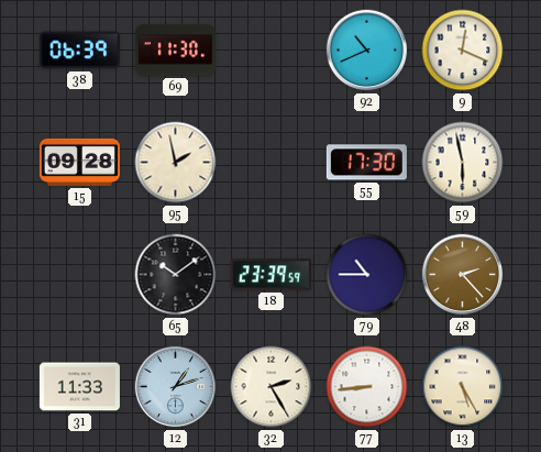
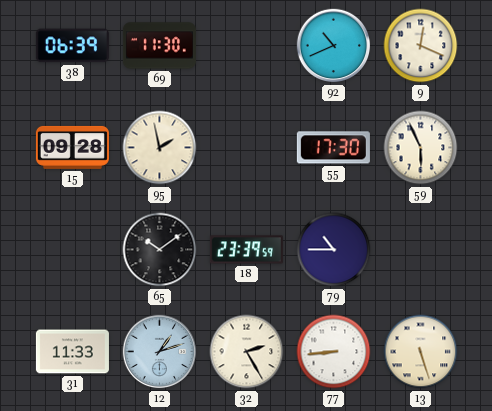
59: 5:58 -> 5:56
48: 2:23 -> none
13: 5:25 -> 5:27
